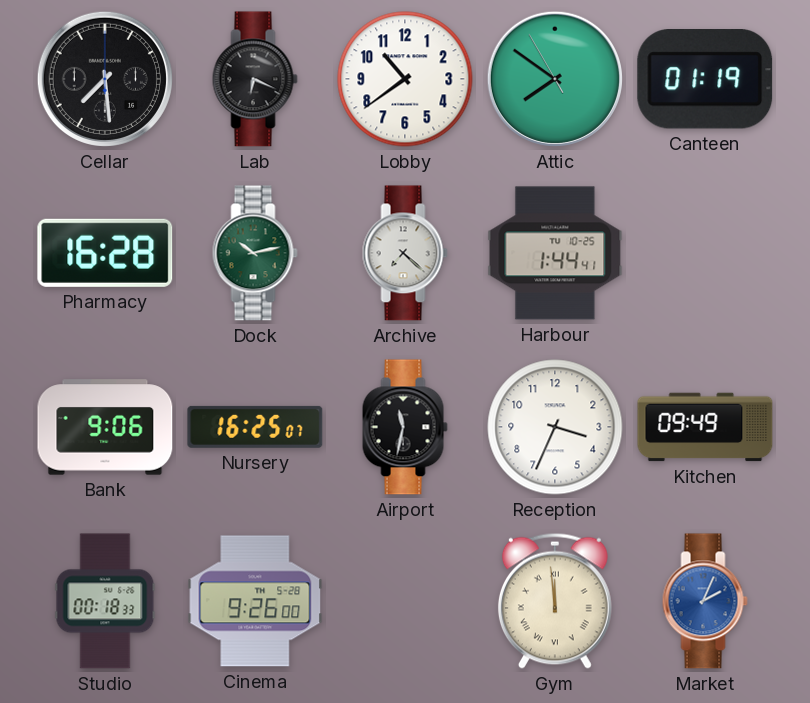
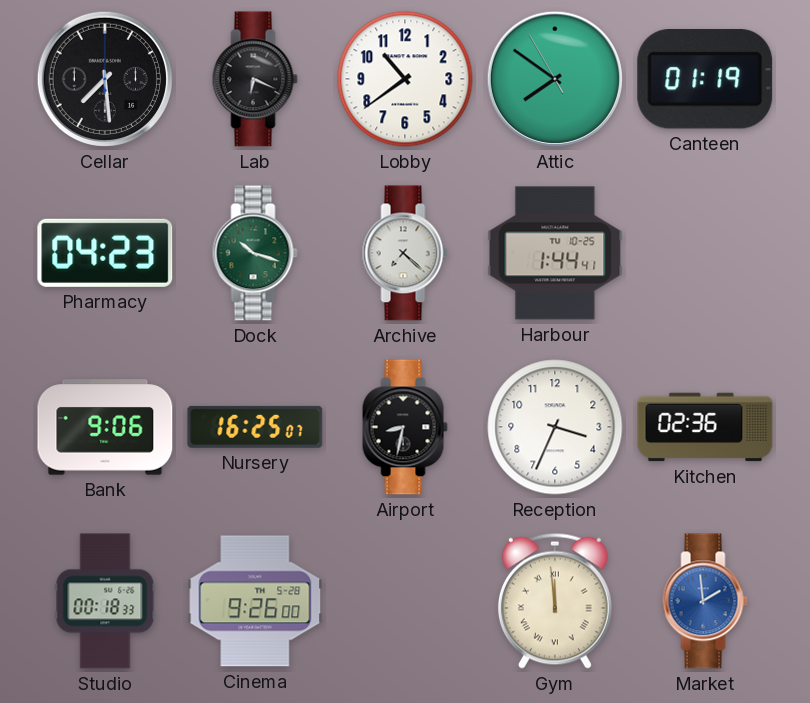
Pharmacy: 16:28 -> 04:23
Dock: 10:13 -> 10:18
Airport: 11:32 -> 8:32
Kitchen: 09:49 -> 02:36
Market: 2:04 -> 1:59
